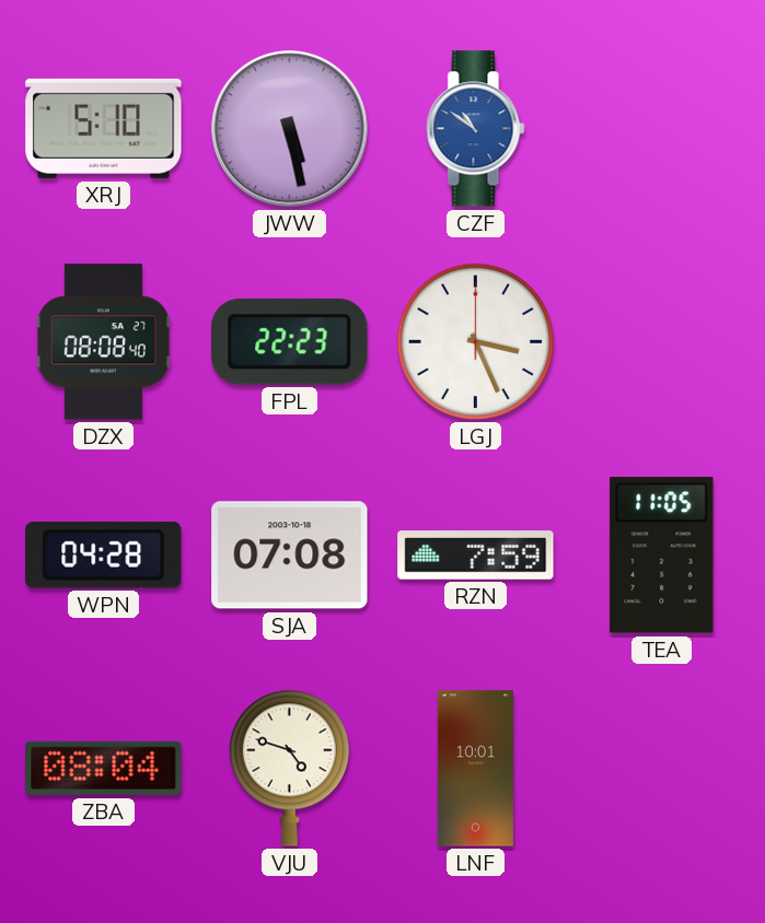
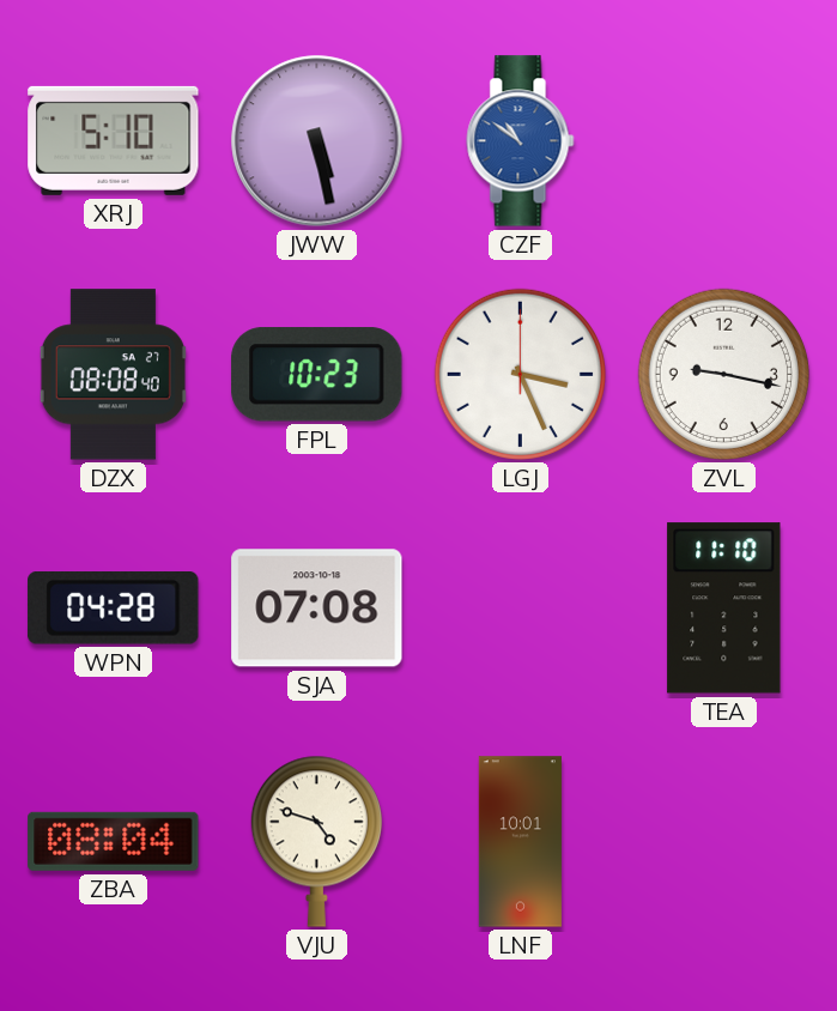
FPL: 22:23 -> 10:23
ZVL: none -> 9:17
RZN: 7:59 -> none
TEA: 11:05 -> 11:10
